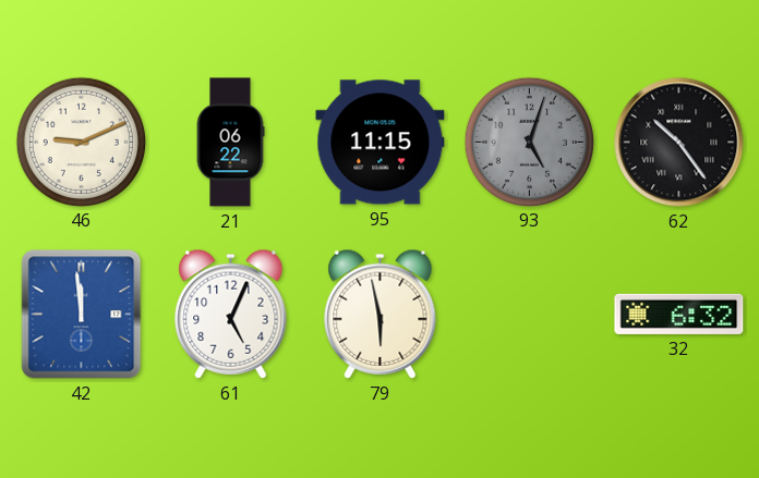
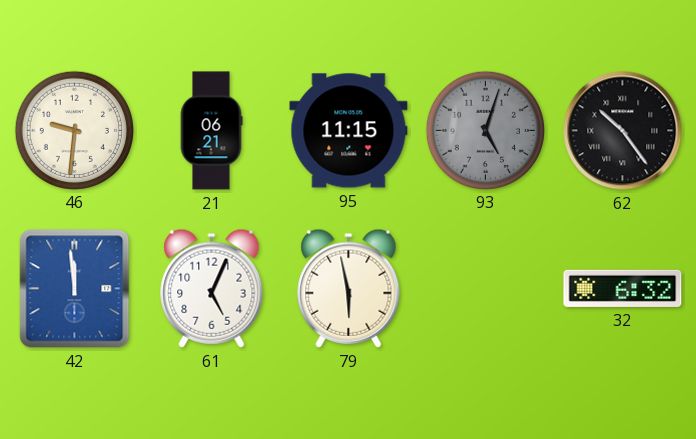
46: 9:11 -> 9:31
21: 06:22 -> 06:21
